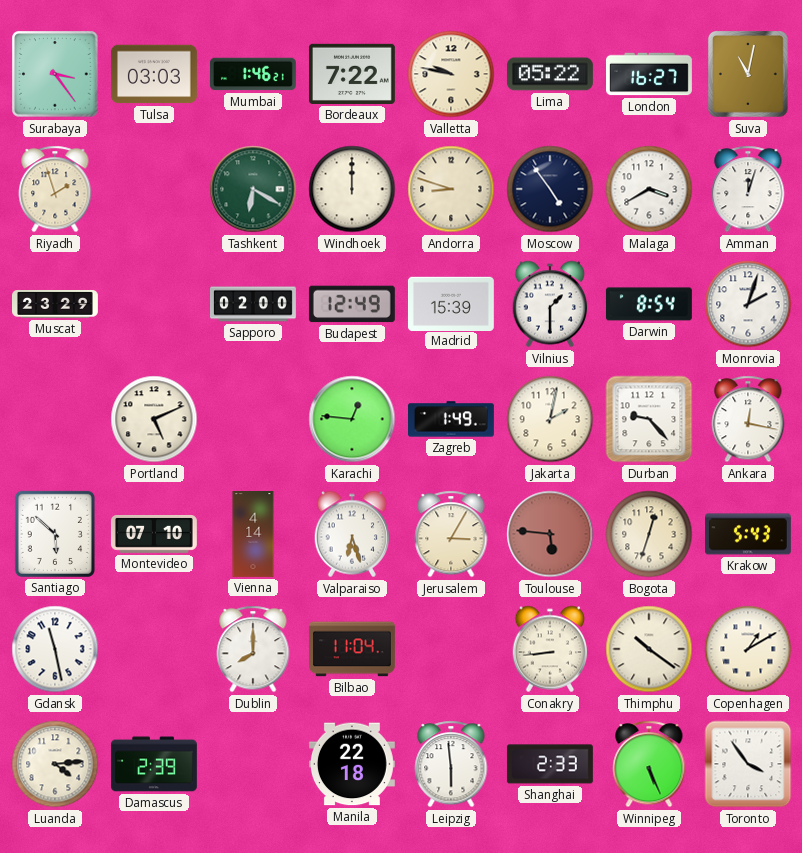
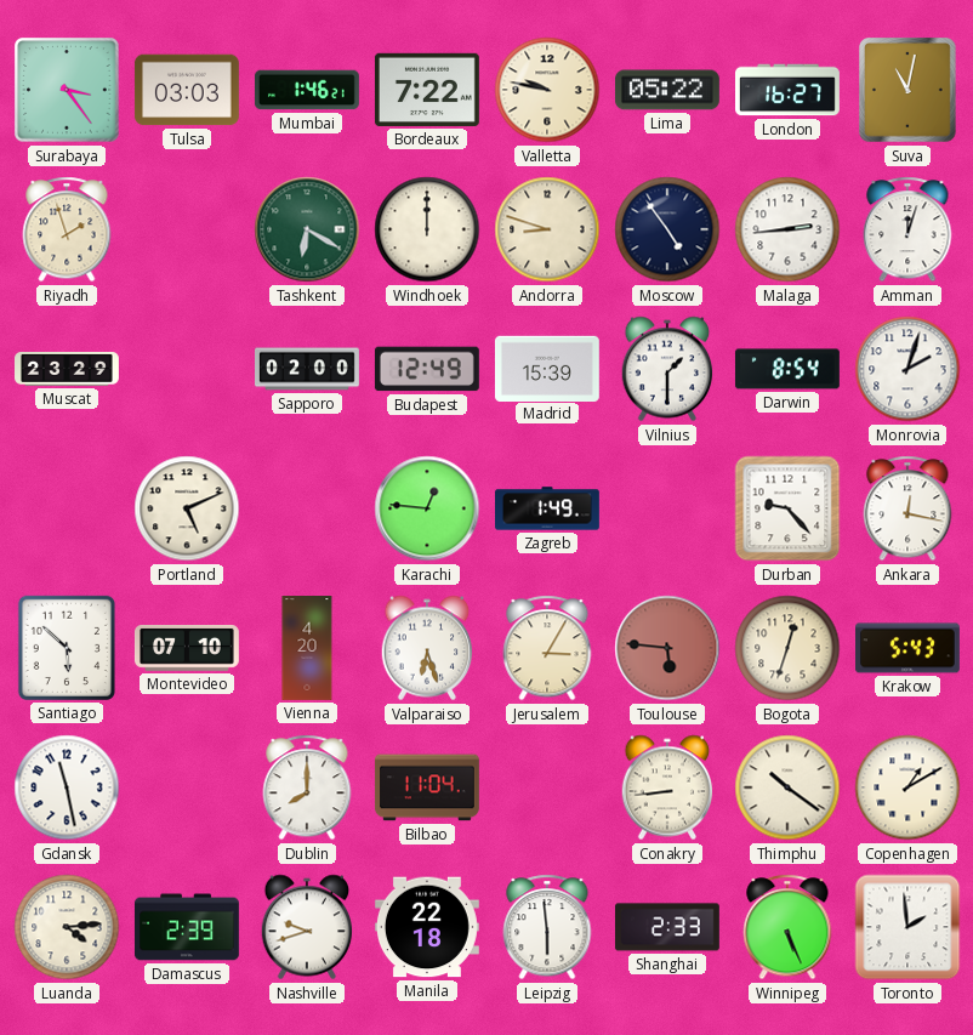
Malaga: 3:40 -> 2:44
Jakarta: 2:02 -> none
Vienna: 4:14 -> 4:20
Nashville: none -> 9:42
Toronto: 3:54 -> 1:59
